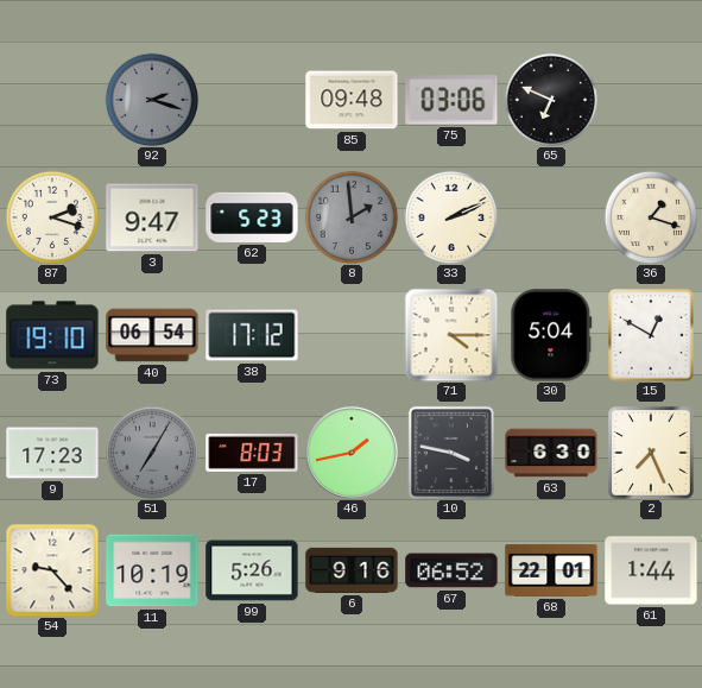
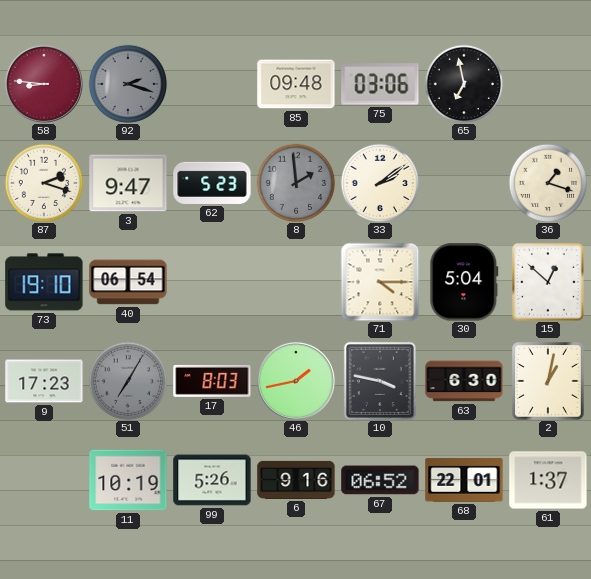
58: none -> 8:46
65: 6:49 -> 6:58
33: 2:11 -> 2:09
38: 17:12 -> none
15: 12:50 -> 12:52
2: 7:26 -> 1:02
54: 9:23 -> none
61: 1:44 -> 1:37
